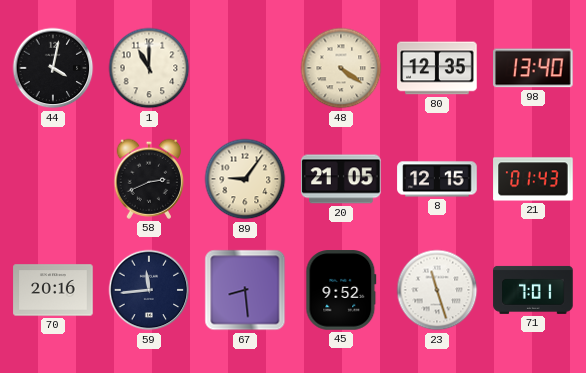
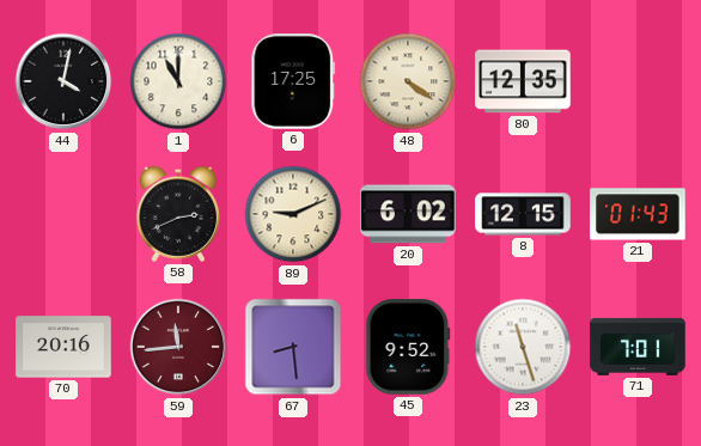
6: none -> 17:25
98: 13:40 -> none
89: 9:06 -> 9:11
20: 21:05 -> 6:02
59 dial: navy -> burgundy
